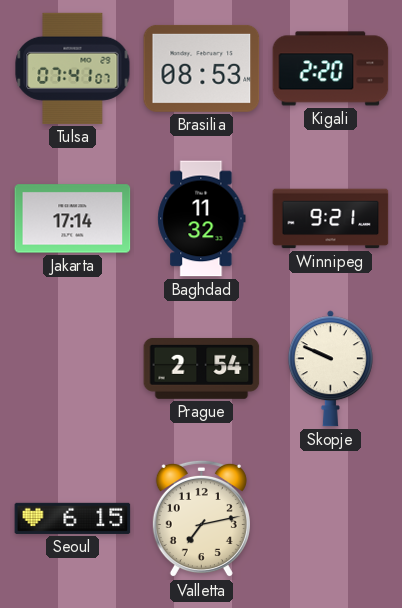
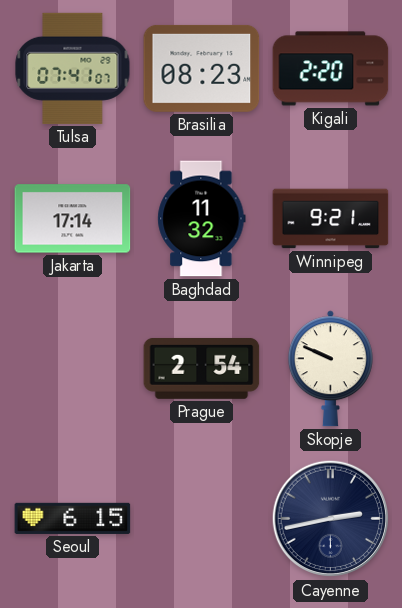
Brasilia: 08:53 -> 08:23
Valletta: 7:13 -> none
Cayenne: none -> 2:43
